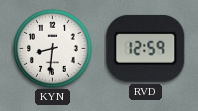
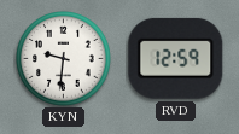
KYN: 8:31 -> 9:31
